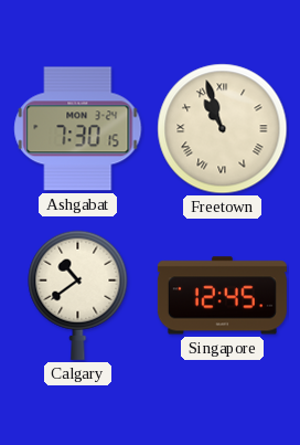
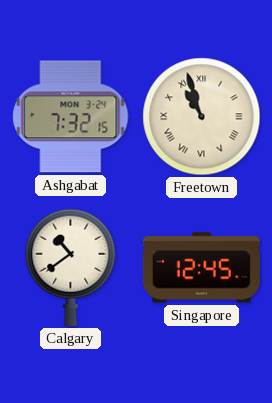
Ashgabat: 7:30 -> 7:32
